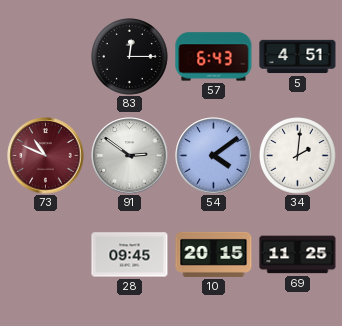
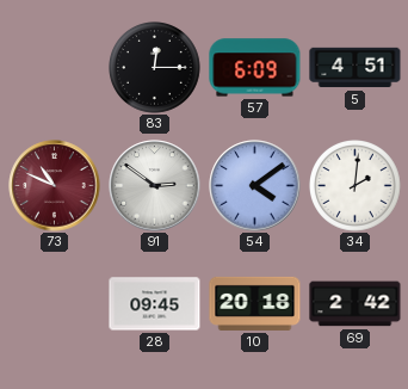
57: 6:43 -> 6:09
10: 20:15 -> 20:18
69: 11:25 -> 2:42
